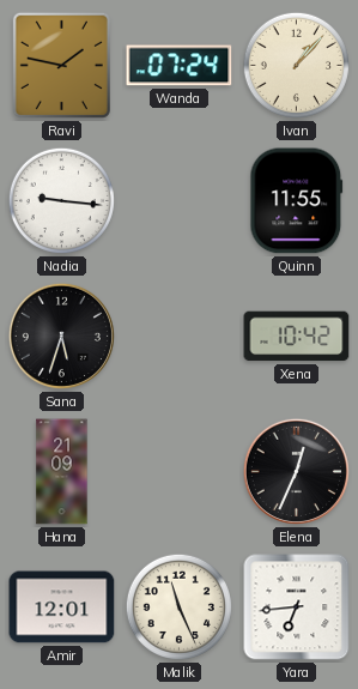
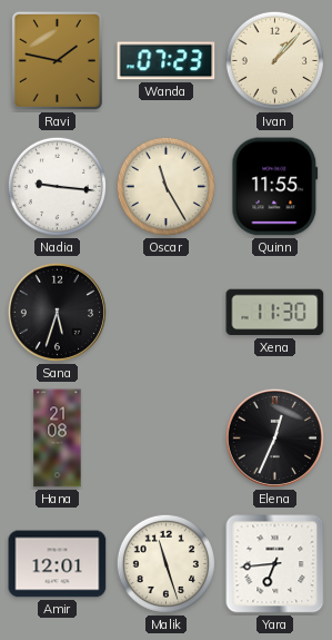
Wanda: 07:24 -> 07:23
Oscar: none -> 11:25
Xena: 10:42 -> 11:30
Hana: 21:09 -> 21:08
Malik: 11:26 -> 11:27
